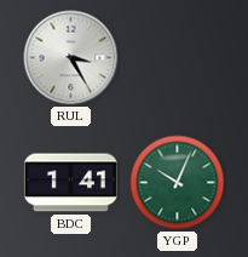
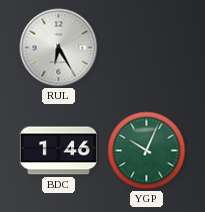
RUL: 3:25 -> 6:25
BDC: 1:41 -> 1:46
